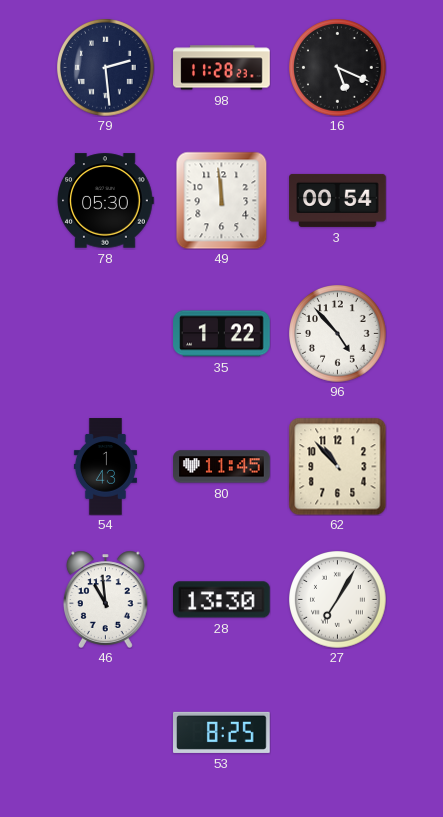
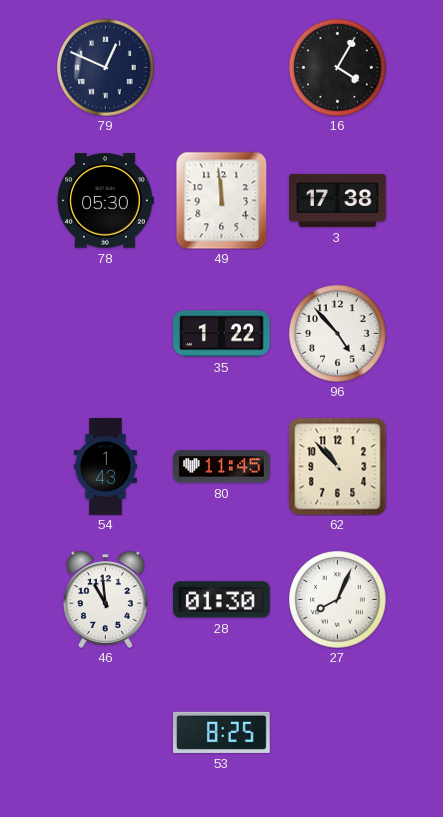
79: 2:29 -> 12:49
98: 11:28 -> none
16: 5:19 -> 4:05
3: 00:54 -> 17:38
28: 13:30 -> 01:30
27: 7:05 -> 8:04
